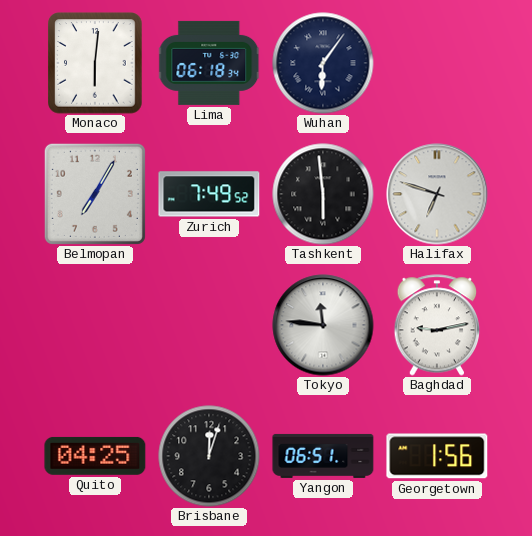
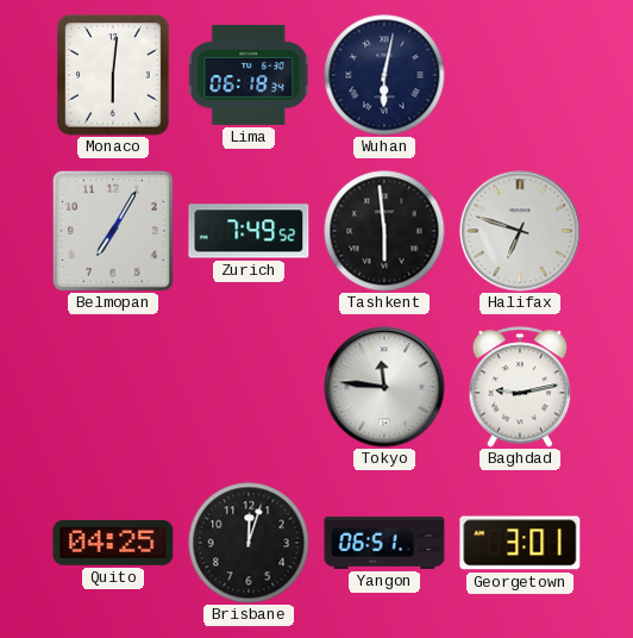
Wuhan: 6:06 -> 6:02
Georgetown: 1:56 -> 3:01
